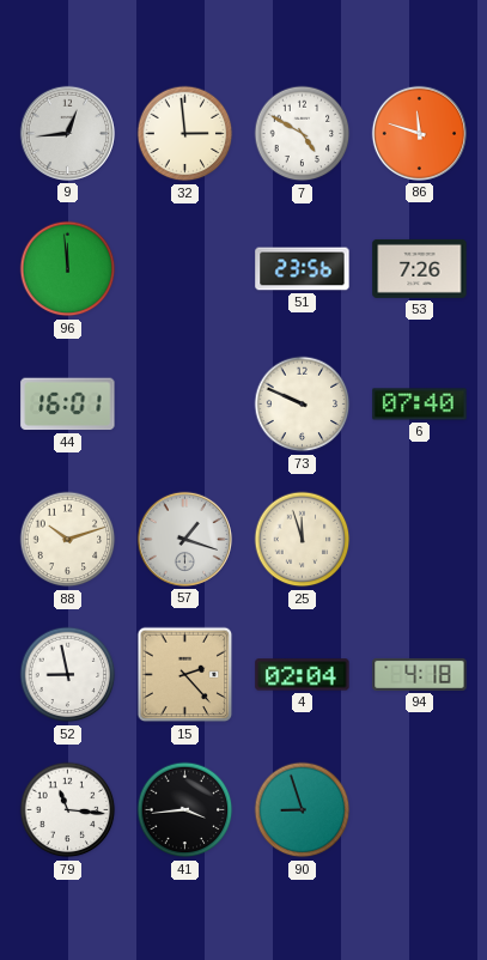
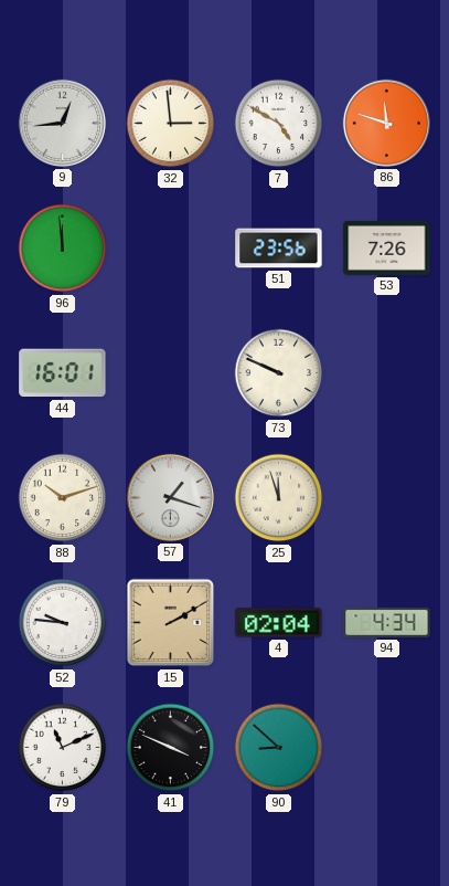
6: 07:40 -> none
52: 8:58 -> 9:46
15: 2:23 -> 2:10
94: 4:18 -> 4:34
79: 11:16 -> 11:11
41: 3:44 -> 3:49
90: 8:57 -> 8:52
